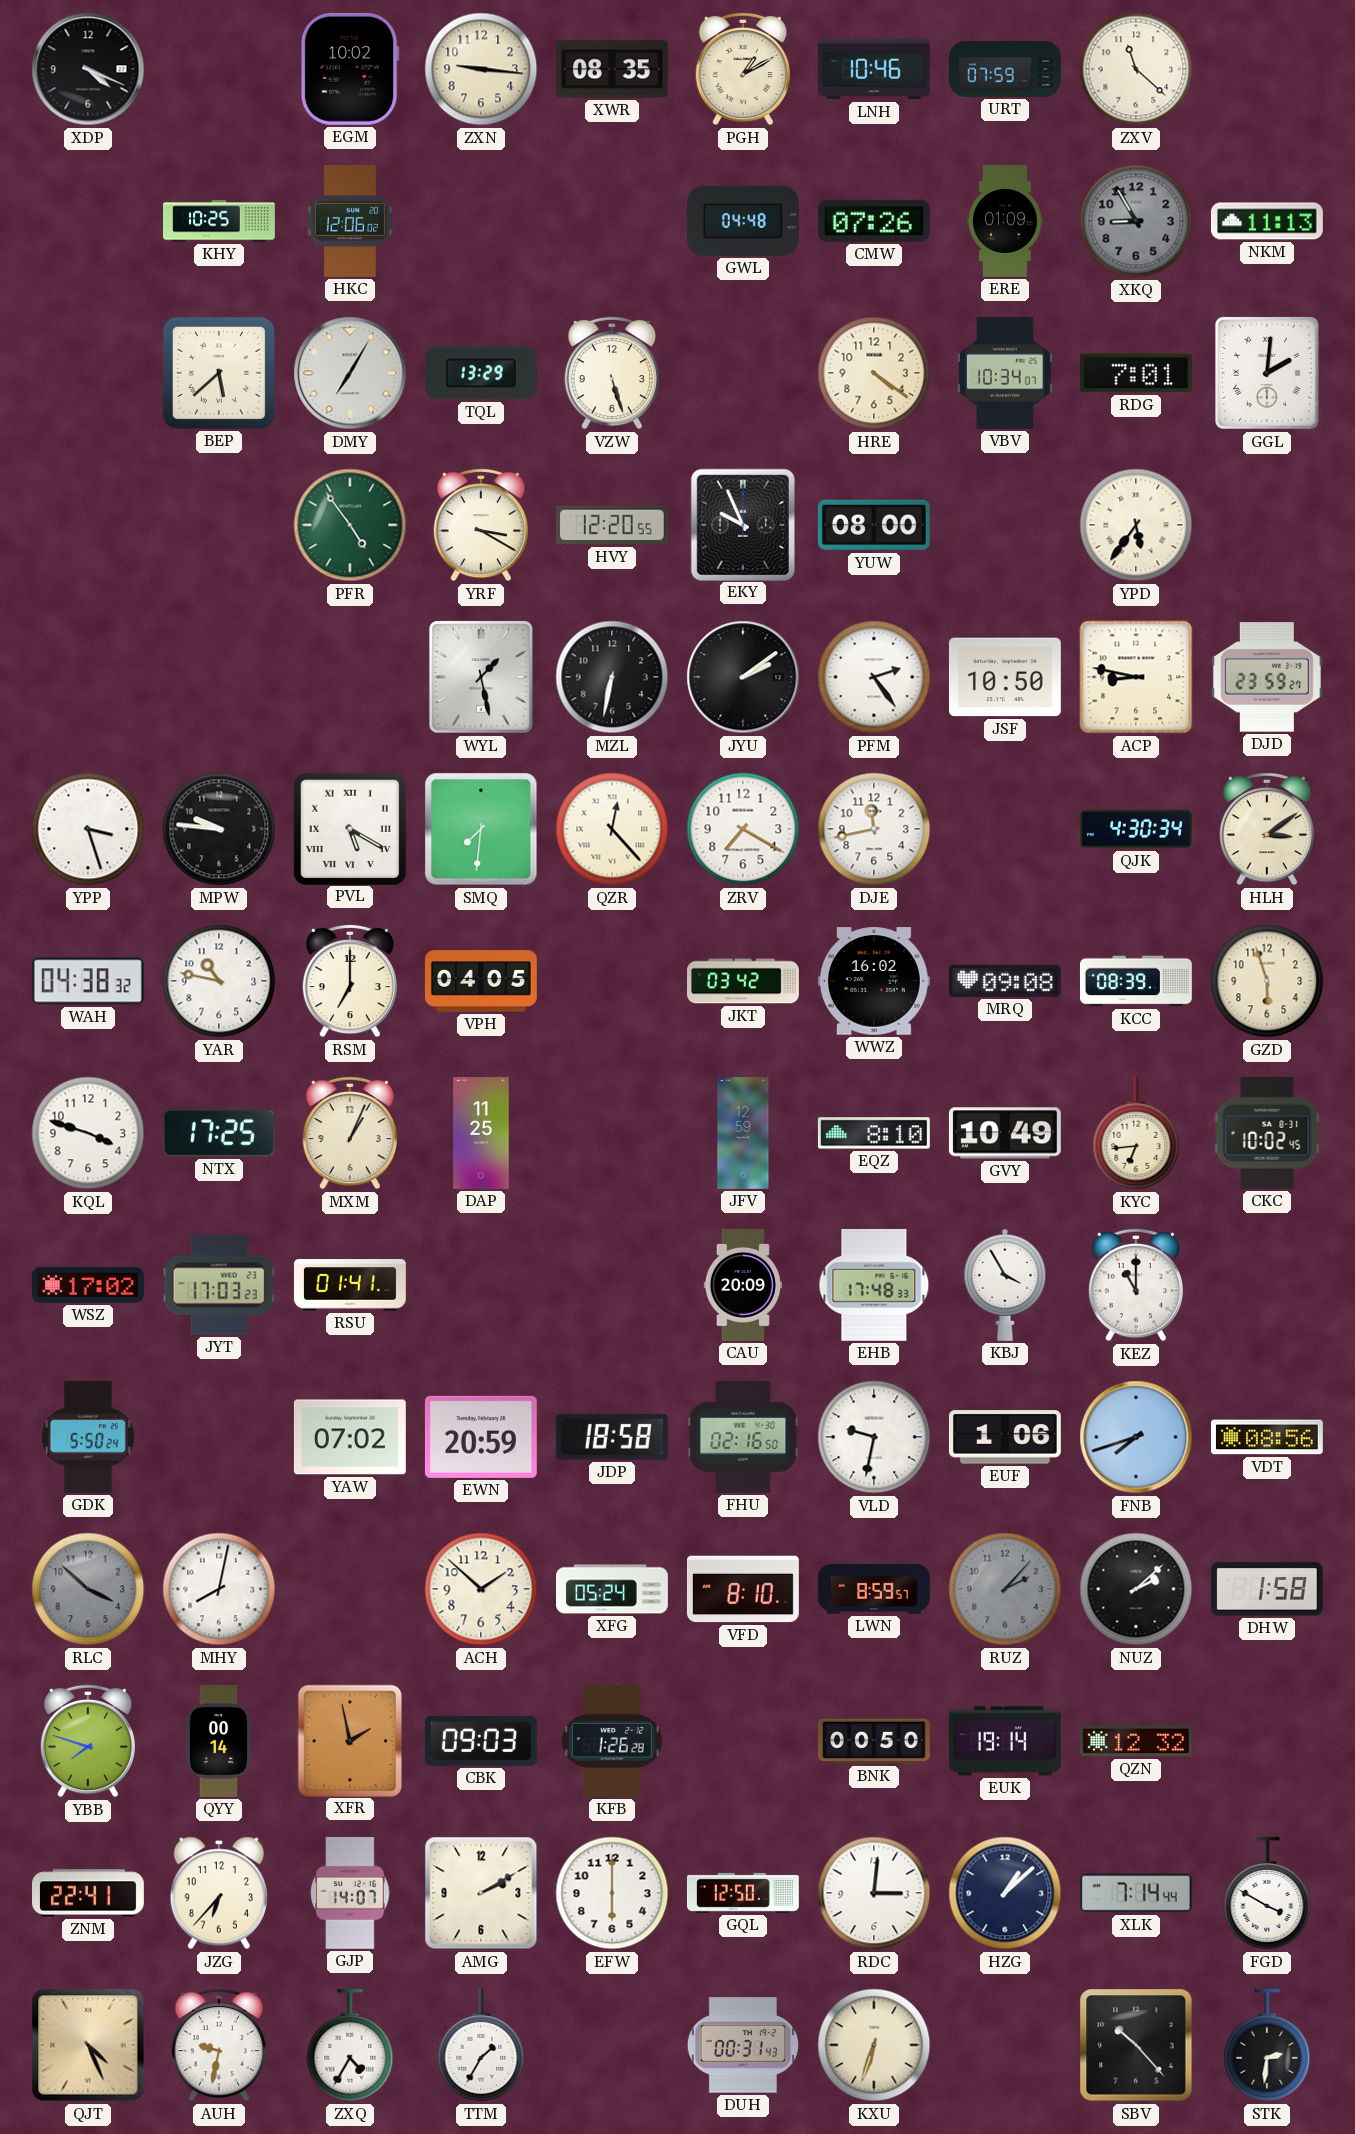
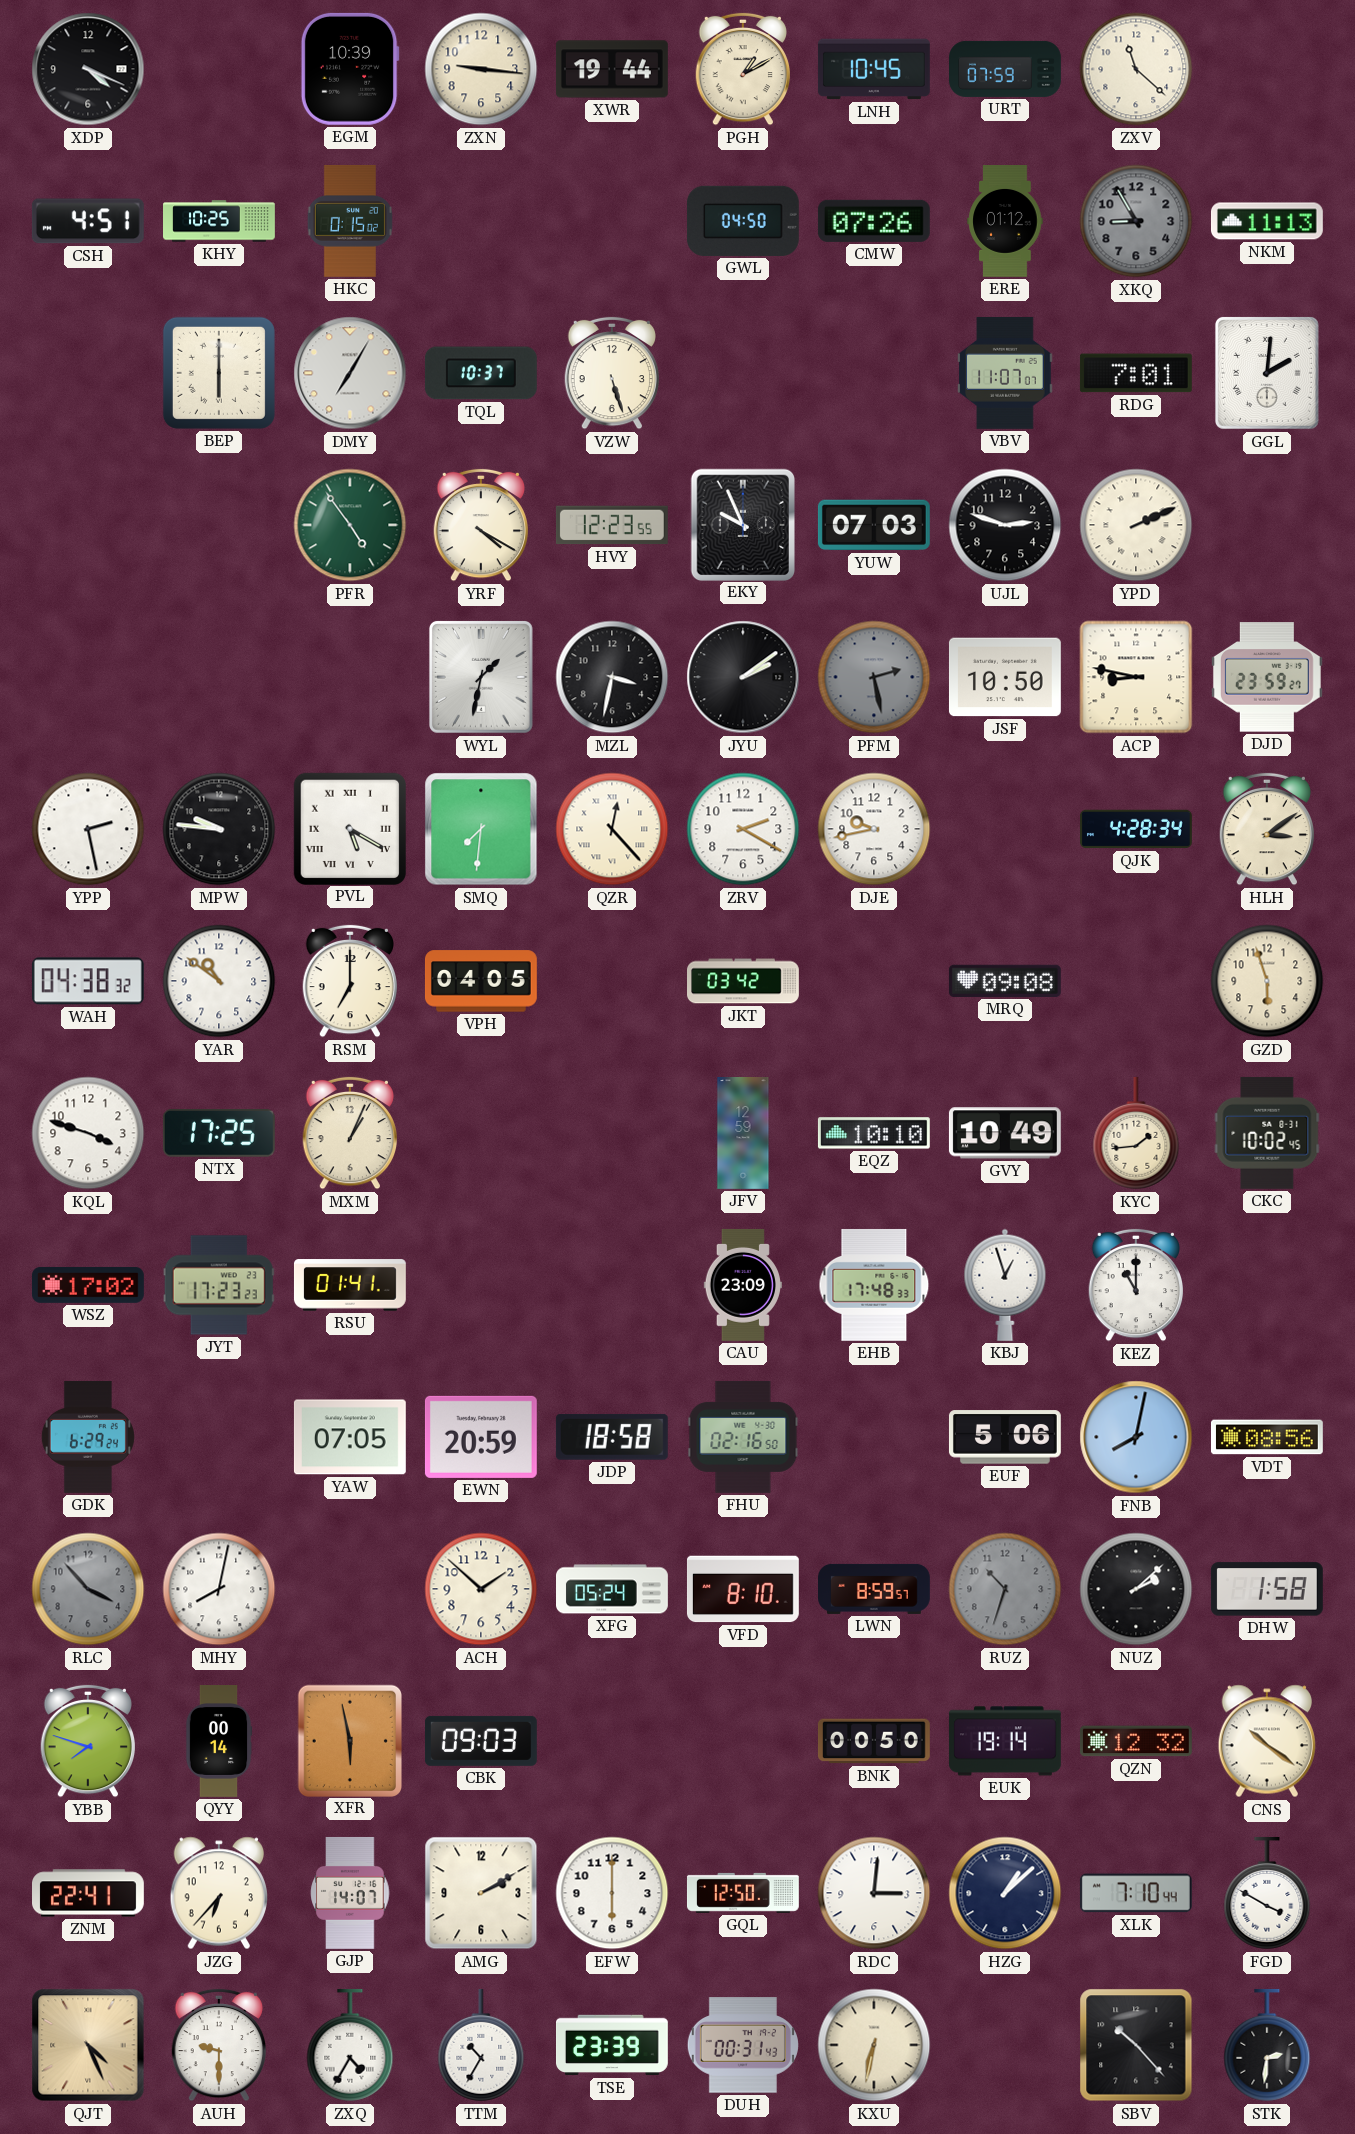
EGM: 10:02 -> 10:39
XWR: 08:35 -> 19:44
LNH: 10:46 -> 10:45
CSH: none -> 4:51
HKC: 12:06 -> 0:15
GWL: 04:48 -> 04:50
ERE: 01:09 -> 01:12
BEP: 5:38 -> 6:00
TQL: 13:29 -> 10:37
HRE: 4:21 -> none
VBV: 10:34 -> 11:07
YRF: 3:20 -> 4:20
HVY: 12:20 -> 12:23
YUW: 08:00 -> 07:03
UJL: none -> 2:48
YPD: 5:36 -> 2:11
WYL: 1:28 -> 1:32
MZL: 6:32 -> 3:32
PFM: 2:24 -> 2:28
PFM dial: white -> grey
YPP: 3:27 -> 2:28
ZRV: 7:20 -> 2:20
DJE: 11:43 -> 9:43
QJK: 4:30 -> 4:28
YAR: 10:47 -> 10:51
WWZ: 16:02 -> none
KCC: 08:39 -> none
DAP: 11:25 -> none
EQZ: 8:10 -> 10:10
KYC: 6:44 -> 1:44
JYT: 17:03 -> 17:23
CAU: 20:09 -> 23:09
KBJ: 3:55 -> 12:57
GDK: 5:50 -> 6:29
YAW: 07:02 -> 07:05
VLD: 9:32 -> none
EUF: 1:06 -> 5:06
FNB: 7:42 -> 8:02
RLC: 3:52 -> 3:53
RUZ: 2:07 -> 10:33
XFR: 1:58 -> 5:58
KFB: 1:26 -> none
CNS: none -> 10:21
XLK: 7:14 -> 7:10
AUH: 9:32 -> 9:30
TTM: 1:35 -> 10:35
TSE: none -> 23:39
KXU: 6:33 -> 6:32
